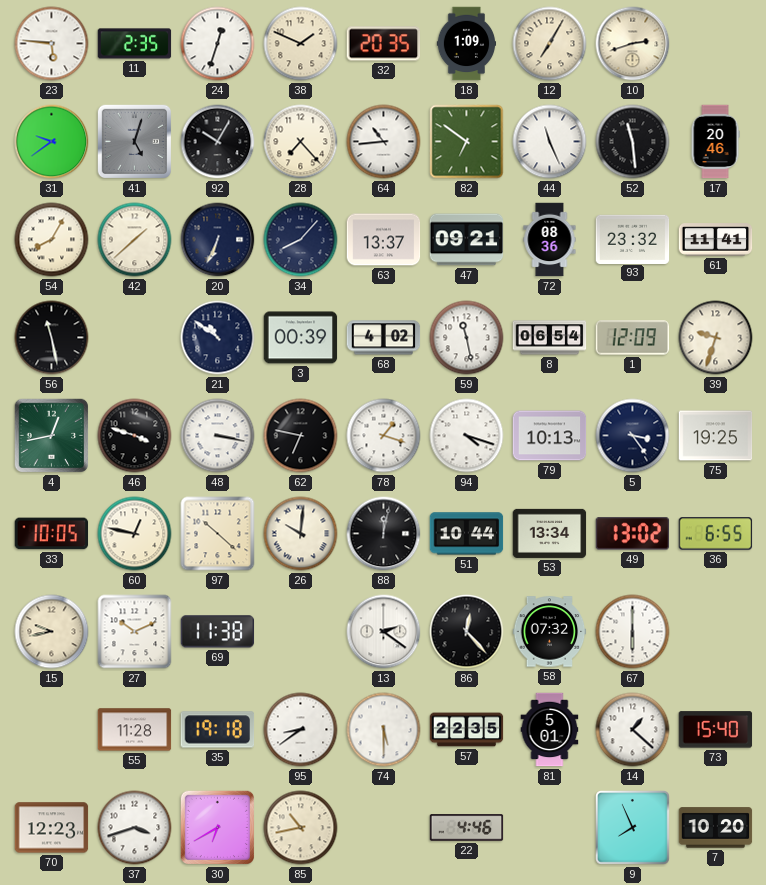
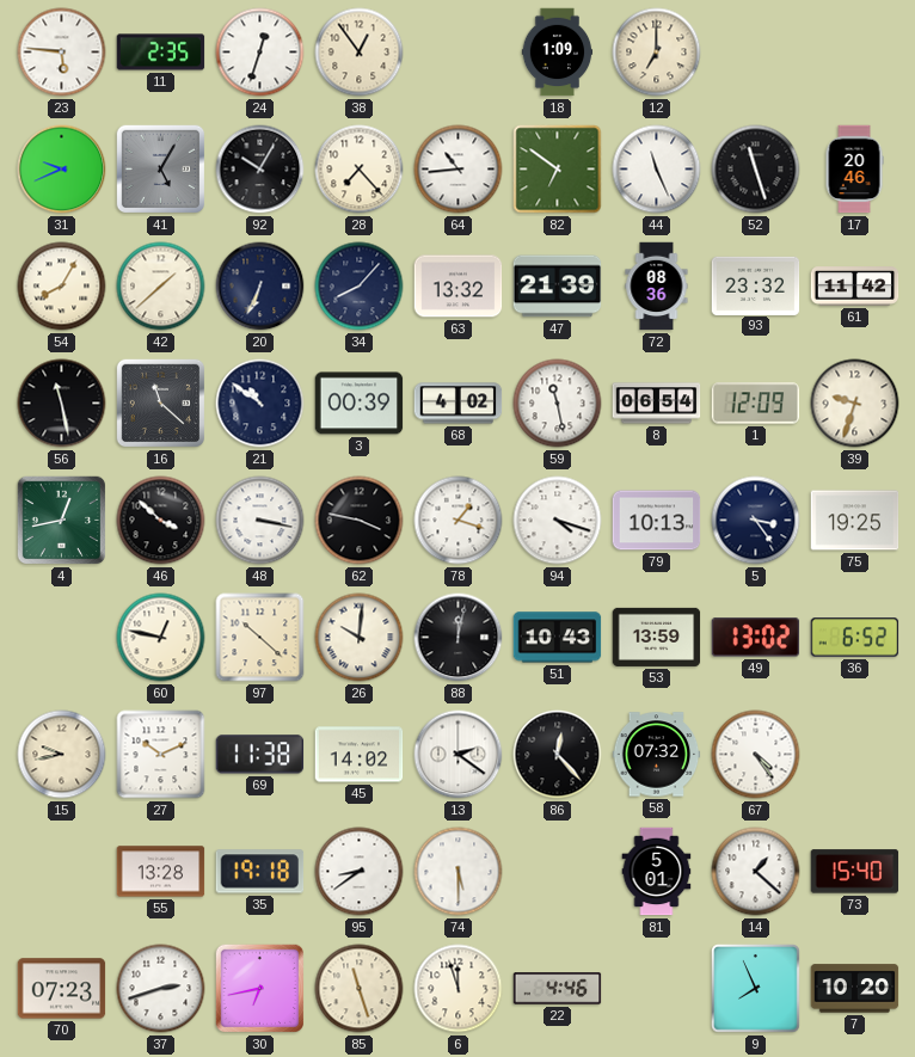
38: 1:49 -> 12:54
32: 20:35 -> none
12: 7:05 -> 7:00
10: 2:42 -> none
31: 9:39 -> 9:41
41: 5:03 -> 5:05
52: 11:29 -> 11:27
63: 13:37 -> 13:32
47: 09:21 -> 21:39
61: 11:41 -> 11:42
16: none -> 11:22
46: 3:48 -> 3:52
62: 6:47 -> 3:47
33: 10:05 -> none
51: 10:44 -> 10:43
53: 13:34 -> 13:59
36: 6:55 -> 6:52
45: none -> 14:02
67: 6:00 -> 4:24
55: 11:28 -> 13:28
57: 22:35 -> none
70: 12:23 -> 07:23
37: 3:42 -> 2:42
30: 6:40 -> 6:43
85: 10:43 -> 11:27
6: none -> 11:57
